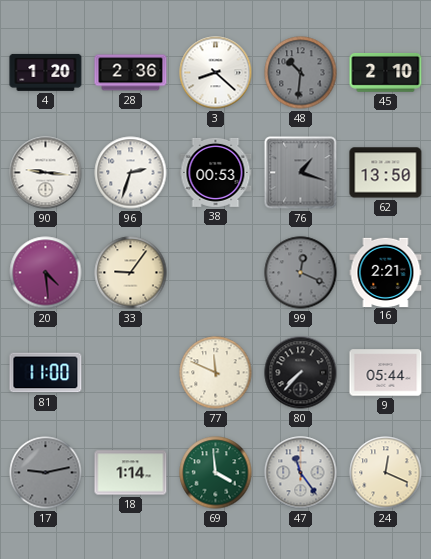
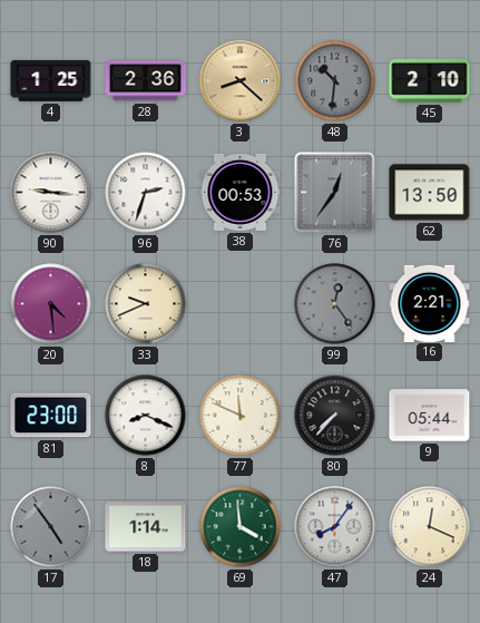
4: 1:20 -> 1:25
3 dial: white -> champagne
76: 1:18 -> 12:36
33: 9:06 -> 9:41
99: 12:19 -> 12:24
81: 11:00 -> 23:00
8: none -> 8:19
17: 9:13 -> 4:54
47: 11:24 -> 8:06
